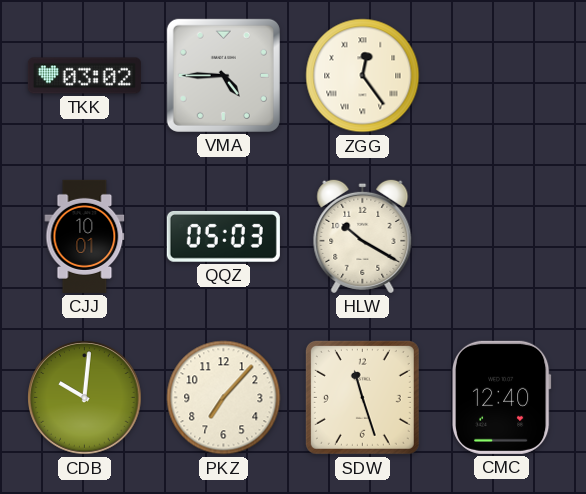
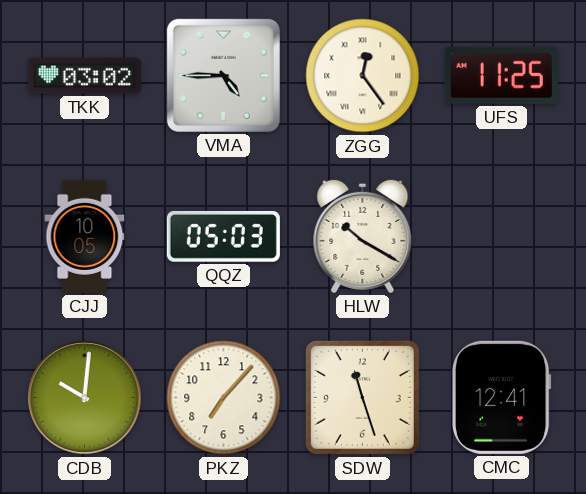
UFS: none -> 11:25
CJJ: 10:01 -> 10:05
CMC: 12:40 -> 12:41
